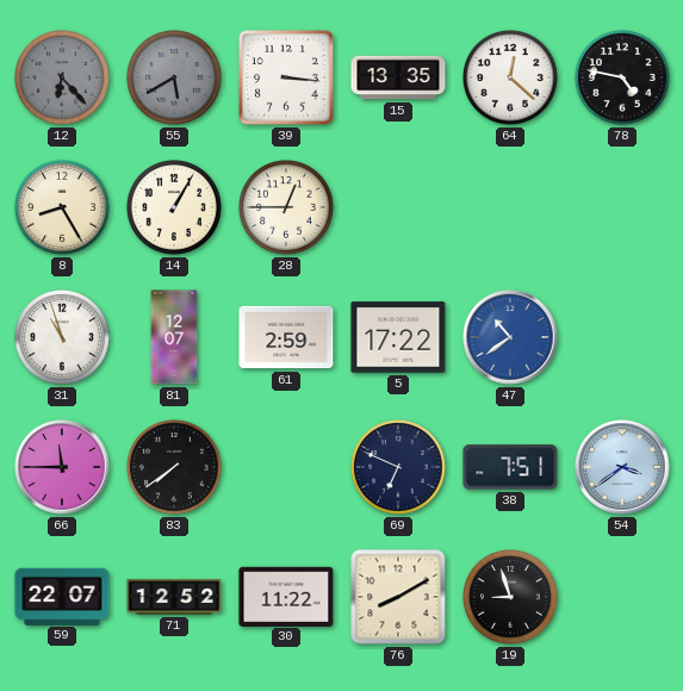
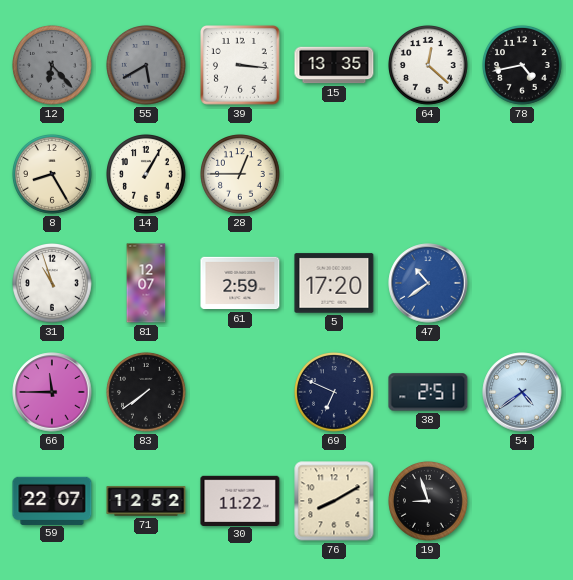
78: 4:47 -> 4:43
5: 17:22 -> 17:20
38: 7:51 -> 2:51
54: 3:39 -> 4:39
